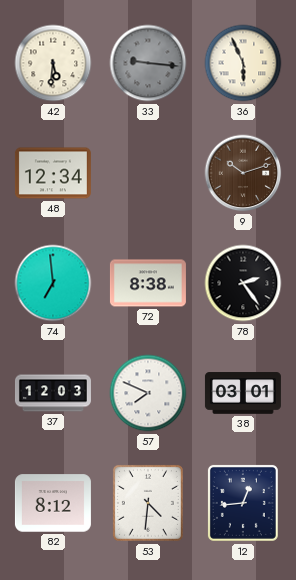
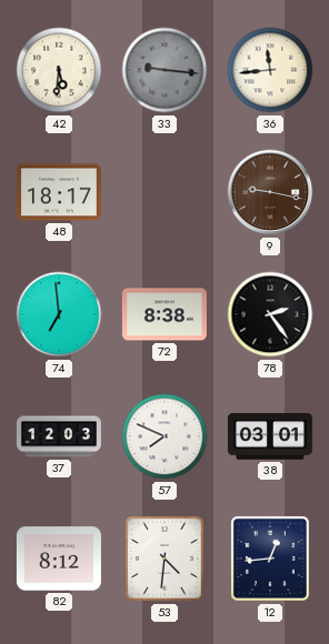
36: 5:56 -> 11:44
48: 12:34 -> 18:17
9: 10:12 -> 9:17
